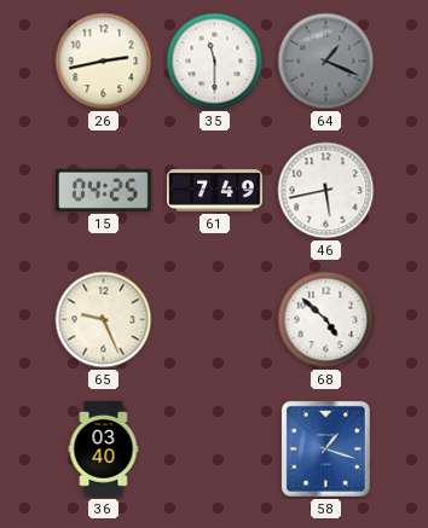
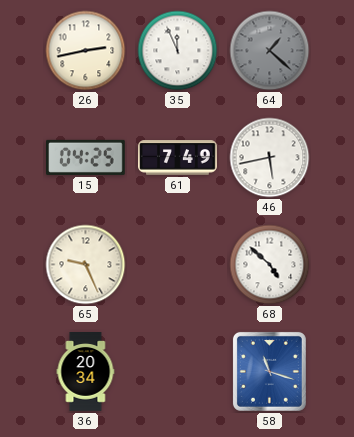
35: 11:30 -> 11:56
64: 1:19 -> 1:22
36: 03:40 -> 20:34
58: 1:18 -> 11:18
